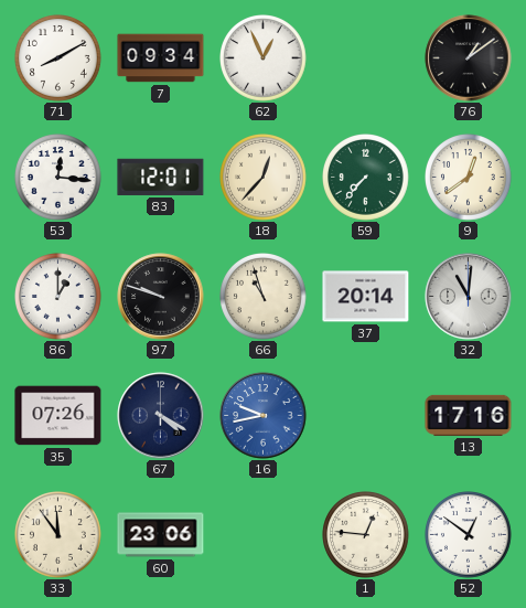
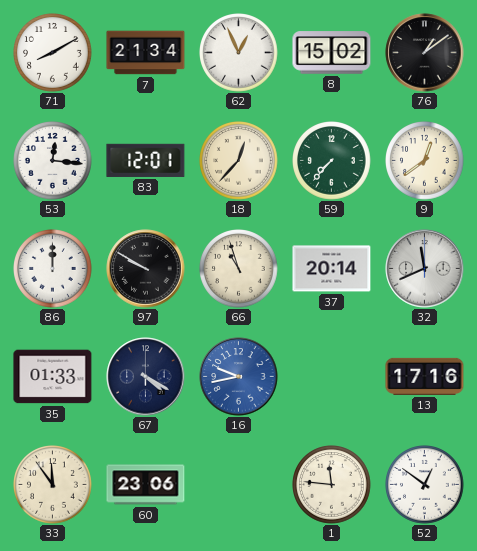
7: 09:34 -> 21:34
8: none -> 15:02
86: 1:00 -> 12:00
97: 9:48 -> 9:50
32: 11:01 -> 11:41
35: 07:26 -> 01:33
1: 12:46 -> 11:46
